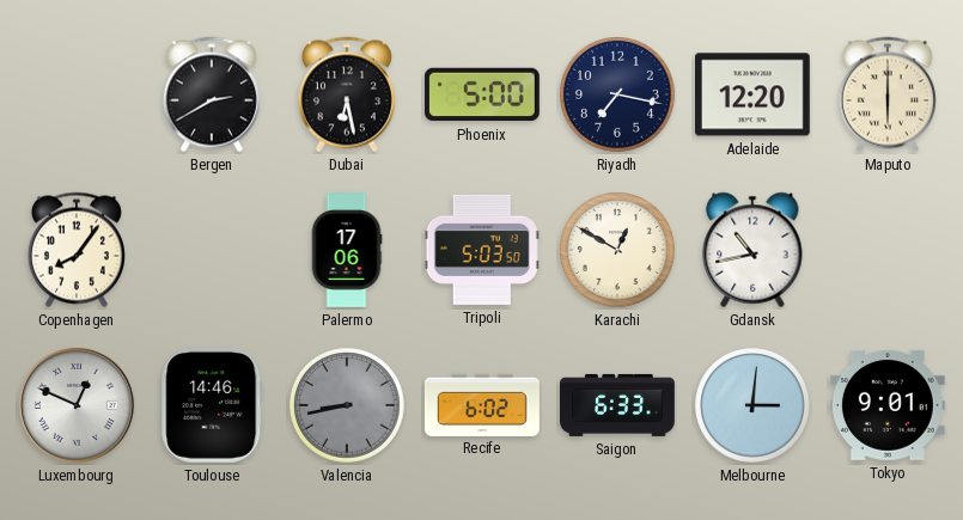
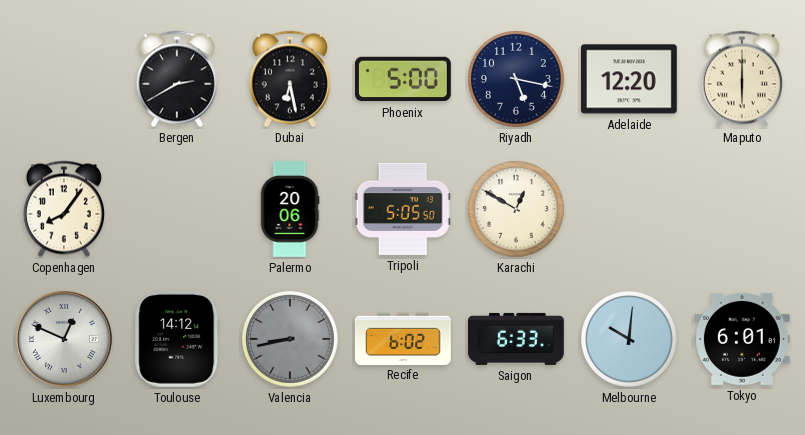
Riyadh: 7:17 -> 5:17
Palermo: 17:06 -> 20:06
Tripoli: 5:03 -> 5:05
Gdansk: 10:43 -> none
Toulouse: 14:46 -> 14:12
Melbourne: 3:01 -> 10:01
Tokyo: 9:01 -> 6:01
